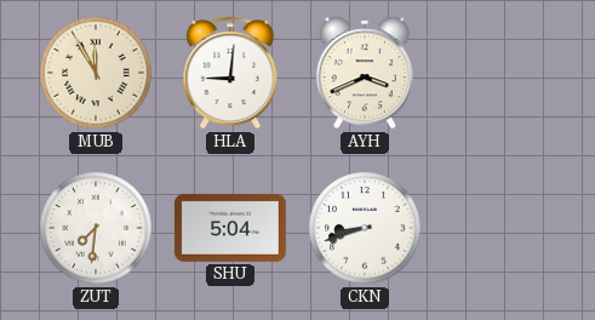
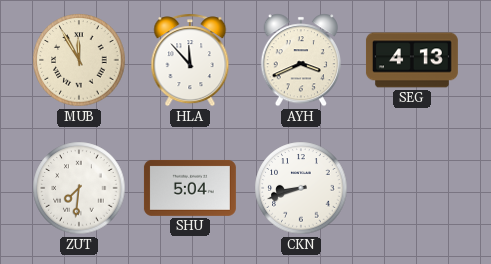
HLA: 9:01 -> 11:53
SEG: none -> 4:13
